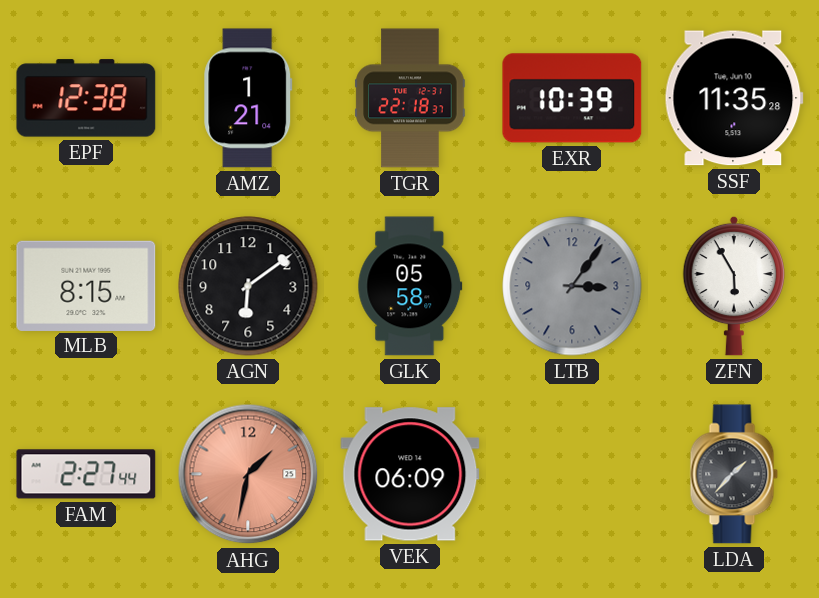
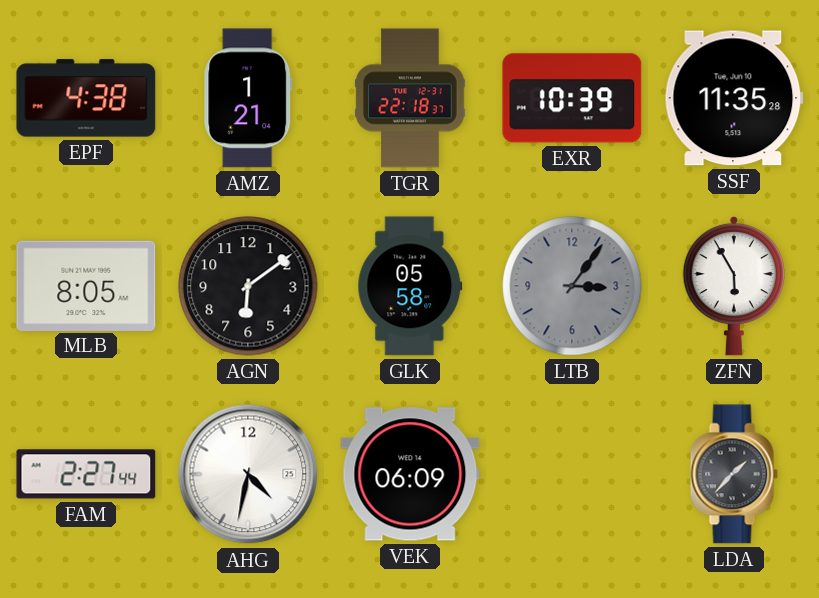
EPF: 12:38 -> 4:38
MLB: 8:15 -> 8:05
AHG: 1:32 -> 4:32
AHG dial: salmon -> white
